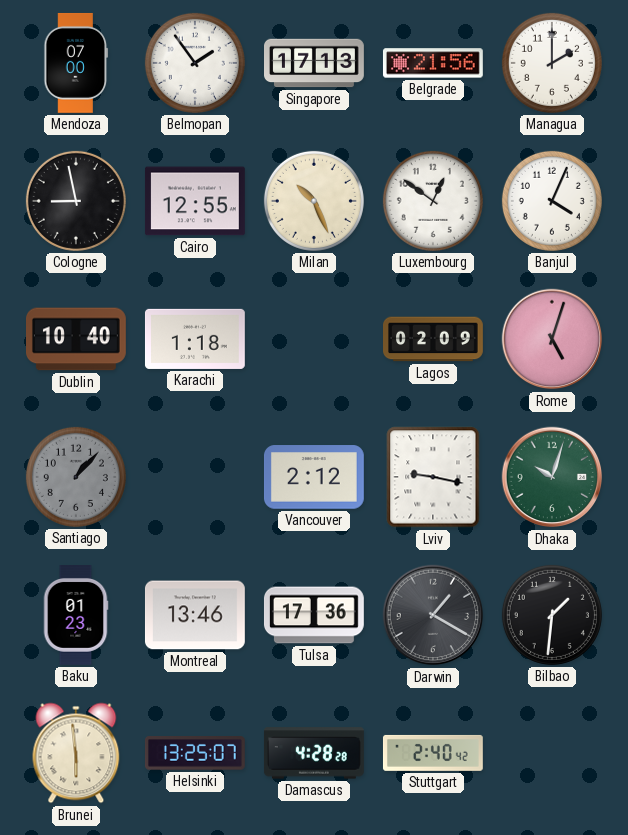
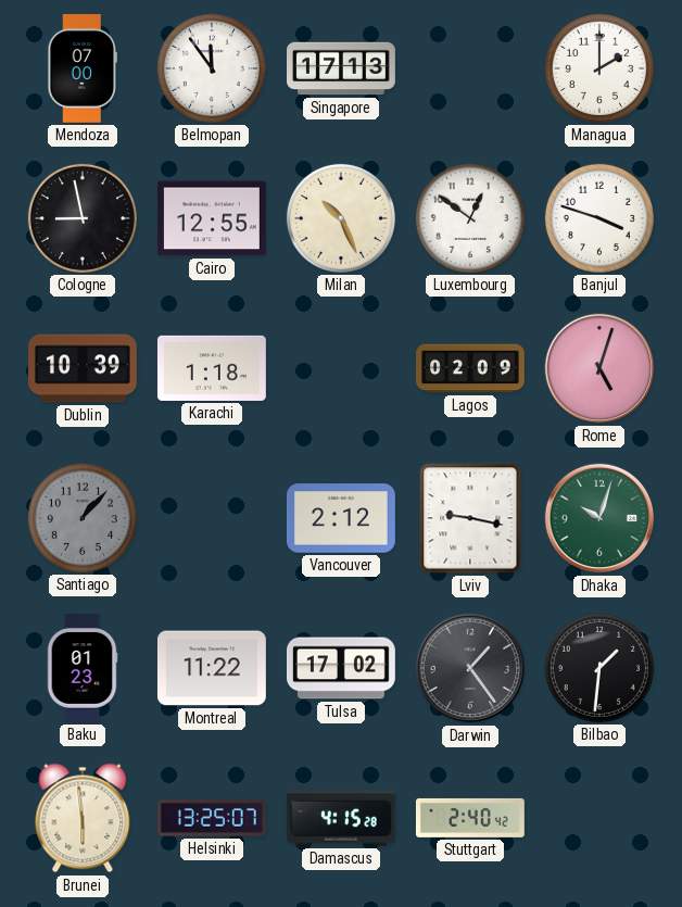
Belmopan: 1:54 -> 11:54
Belgrade: 21:56 -> none
Banjul: 4:04 -> 3:48
Dublin: 10:40 -> 10:39
Montreal: 13:46 -> 11:22
Tulsa: 17:36 -> 17:02
Darwin: 1:20 -> 1:24
Damascus: 4:28 -> 4:15
